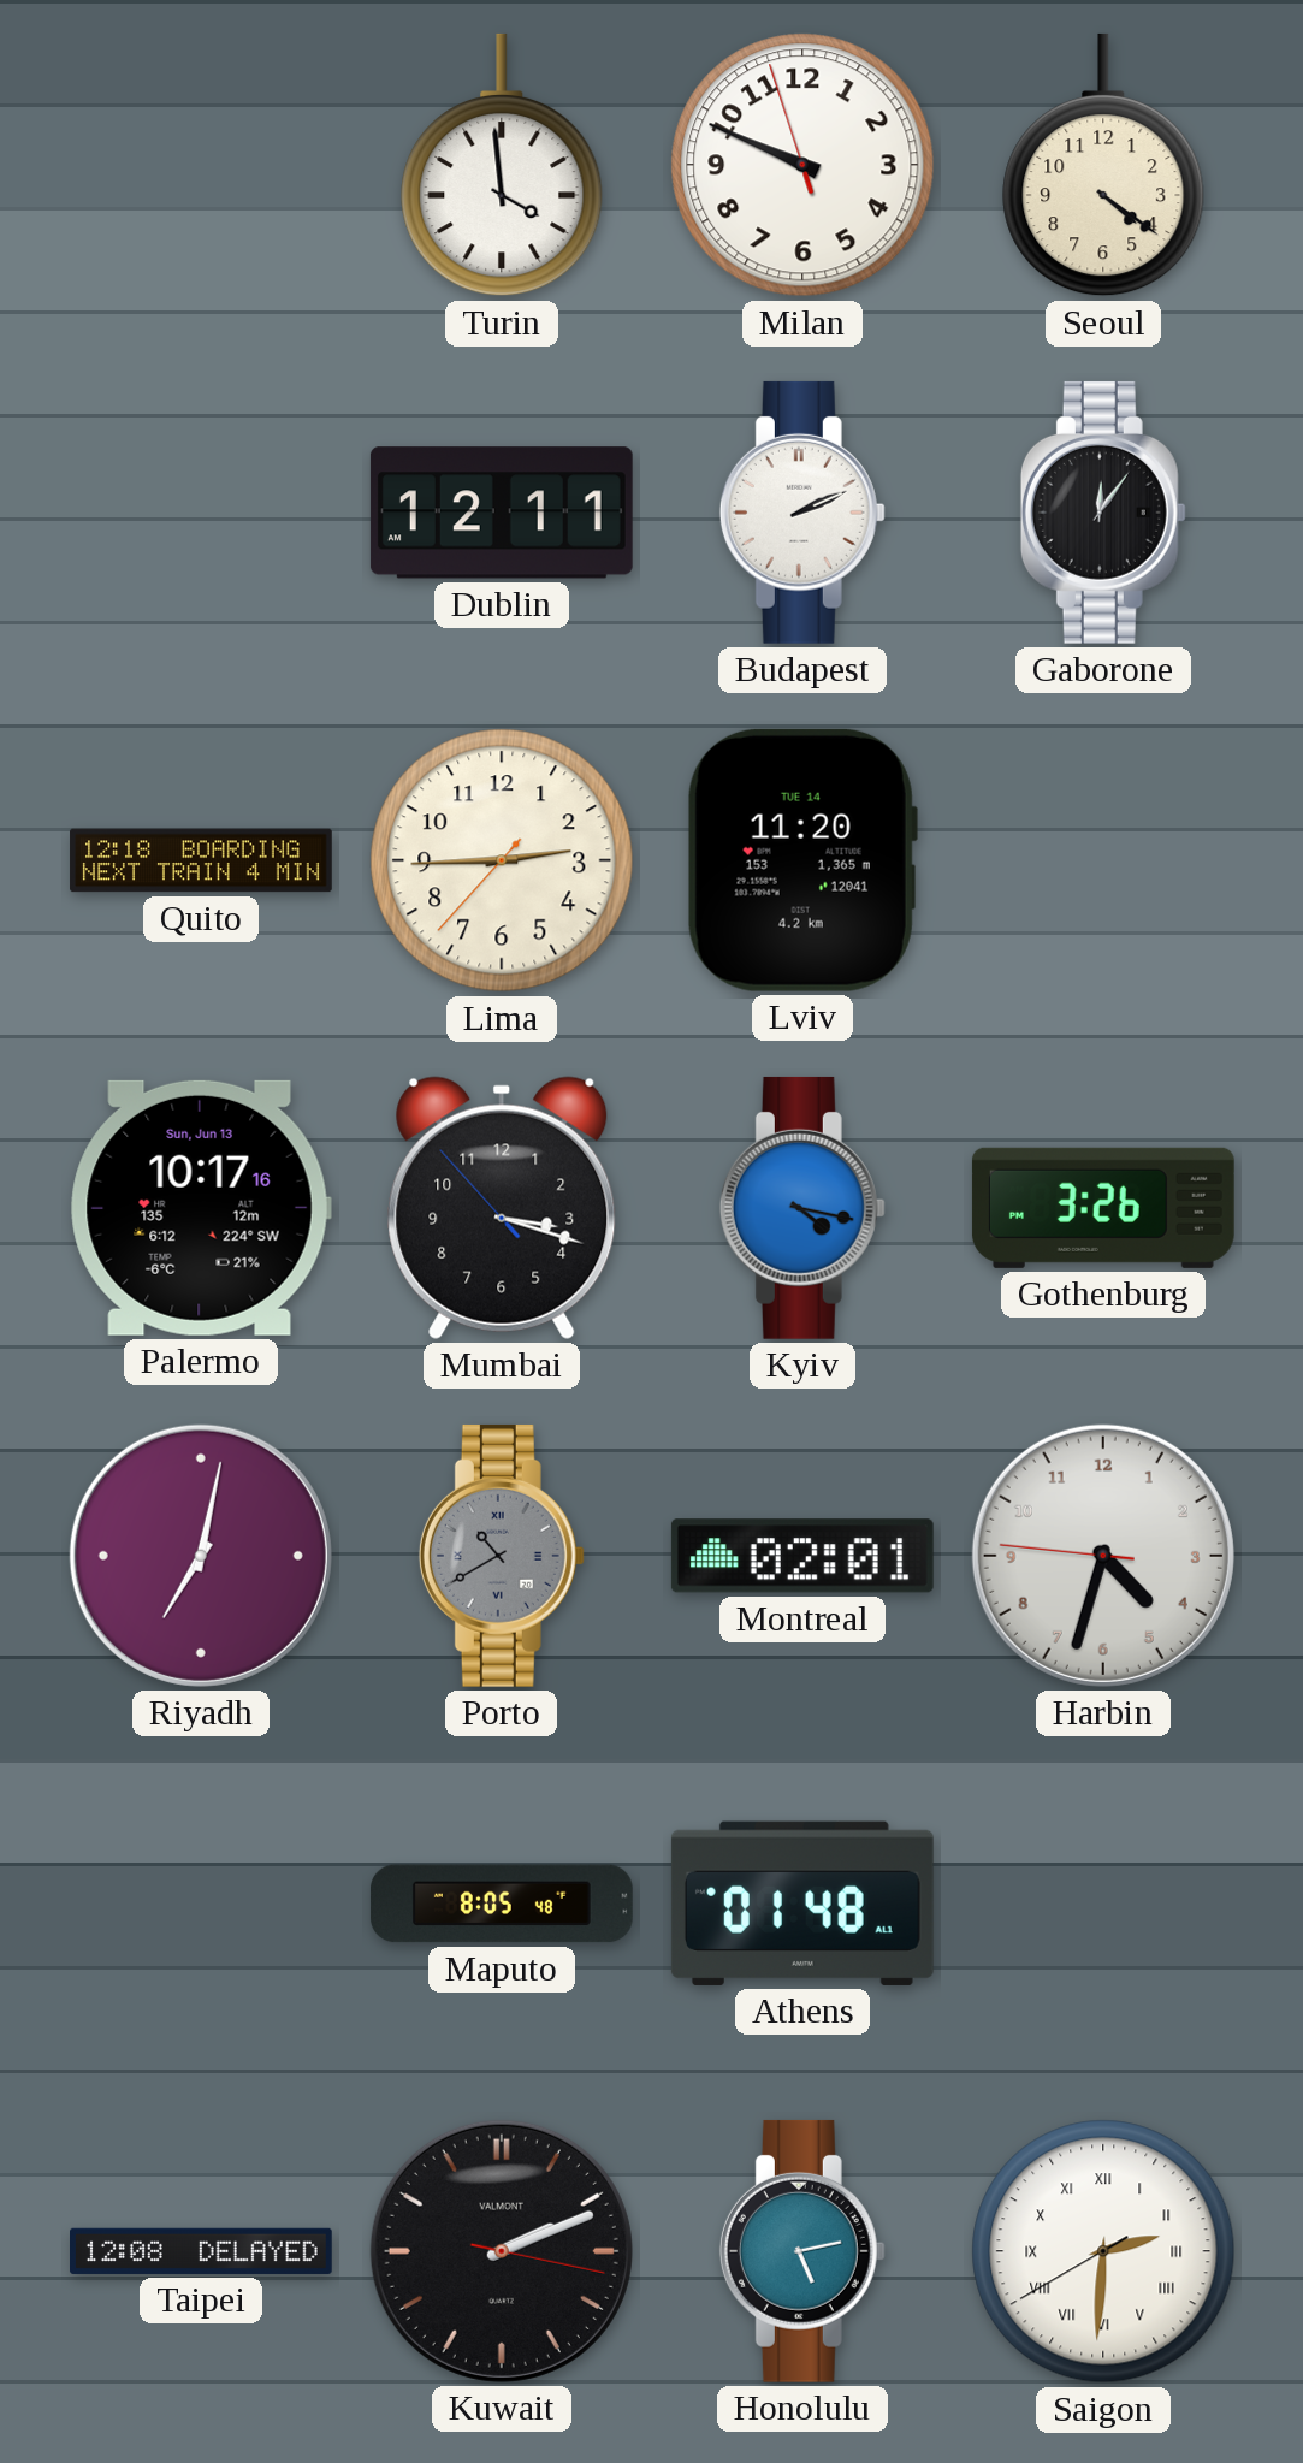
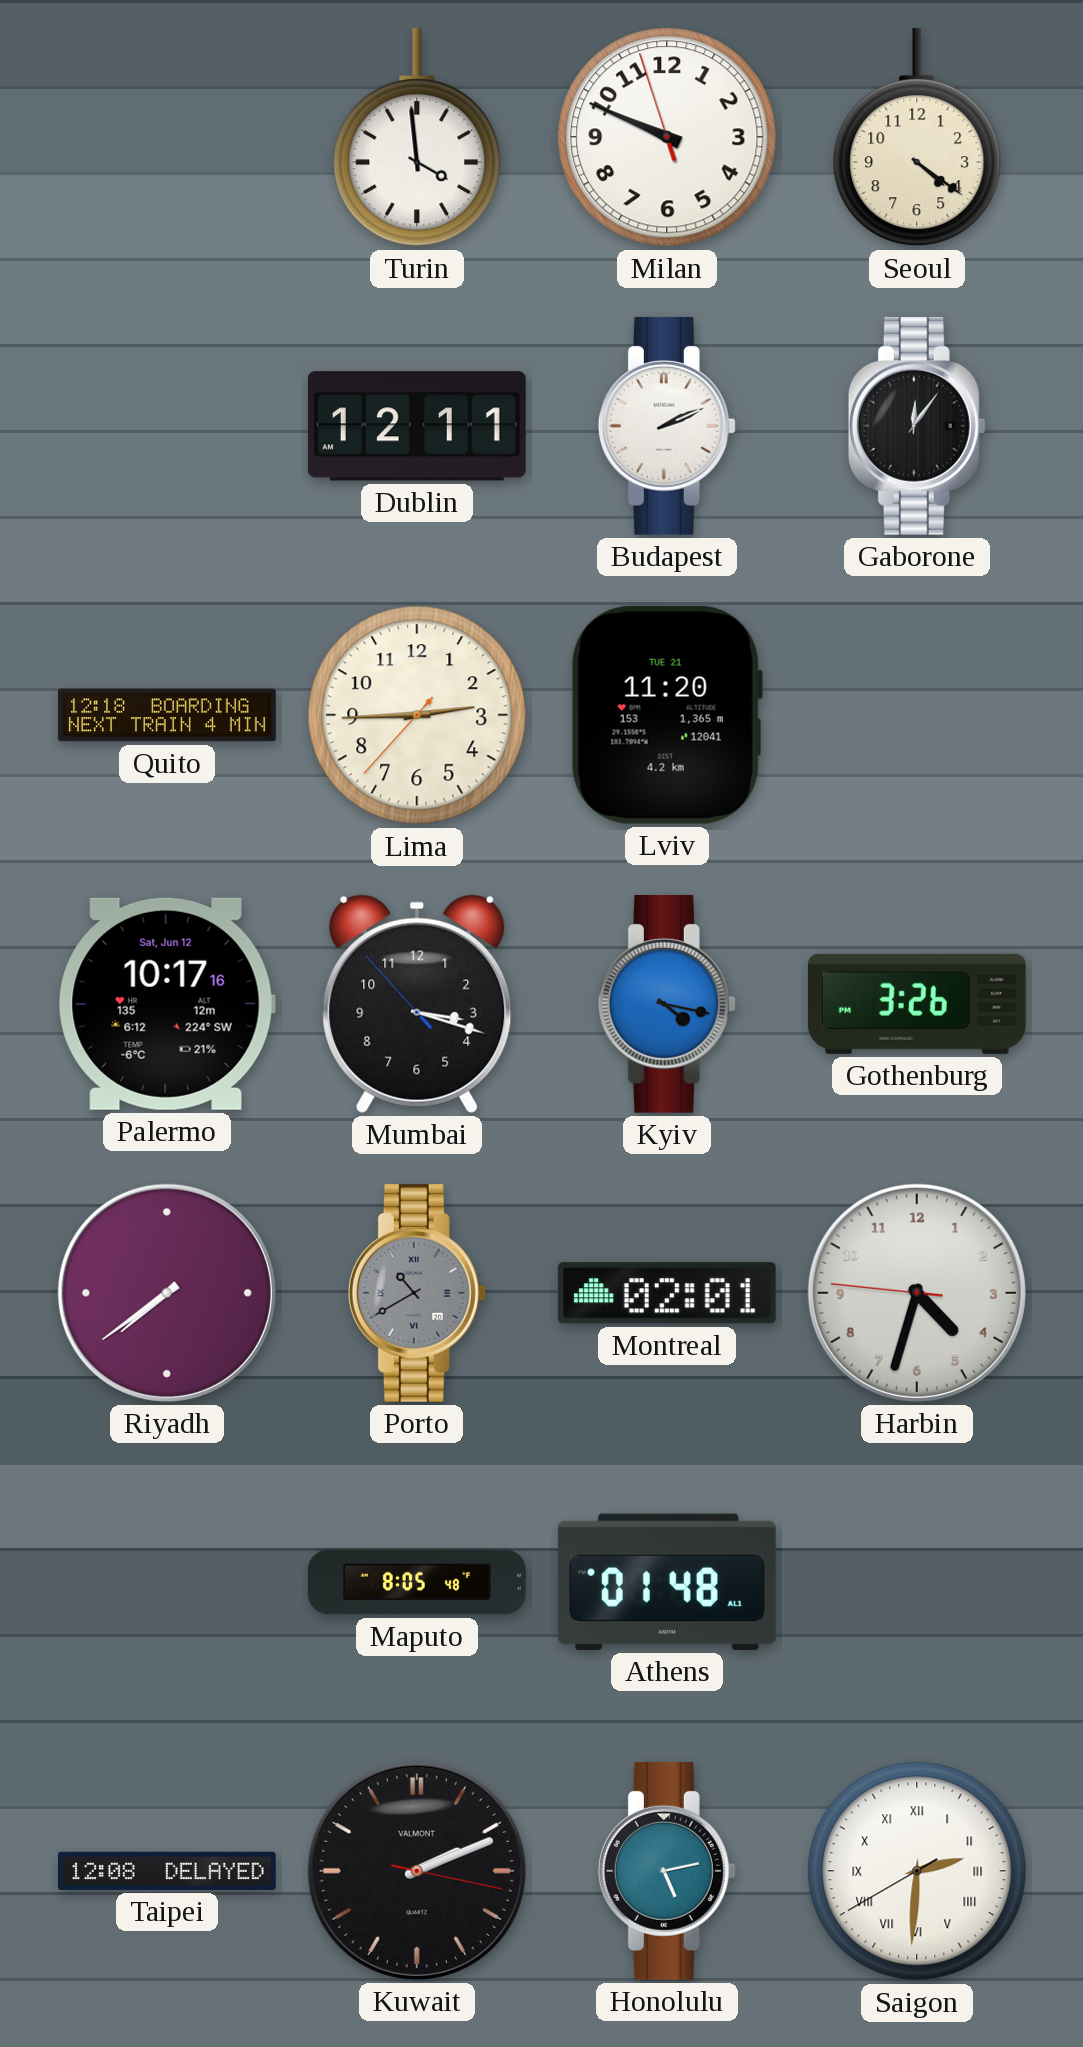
Lviv date: TUE 14 -> TUE 21
Palermo date: Sun, Jun 13 -> Sat, Jun 12
Riyadh: 7:02 -> 7:39
